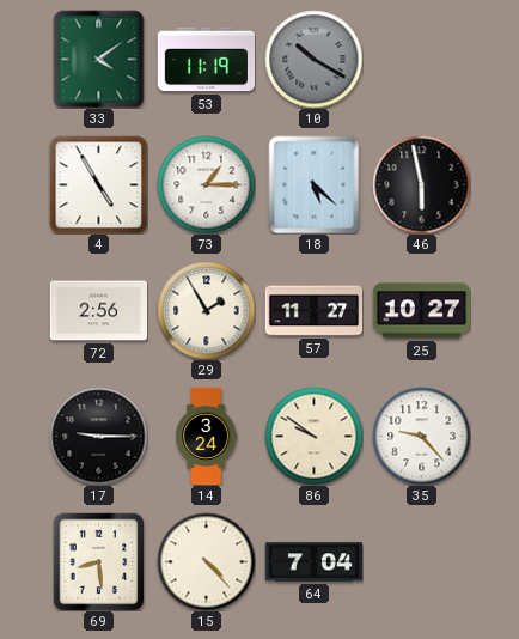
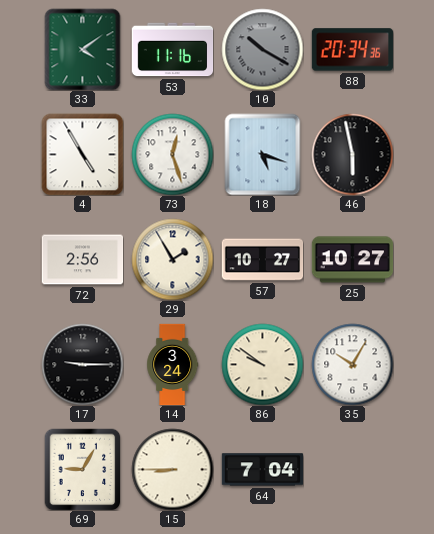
53: 11:19 -> 11:16
88: none -> 20:34
73: 1:15 -> 12:27
18: 5:22 -> 5:18
57: 11:27 -> 10:27
35: 9:23 -> 10:05
69: 8:29 -> 9:05
15: 4:23 -> 8:45
